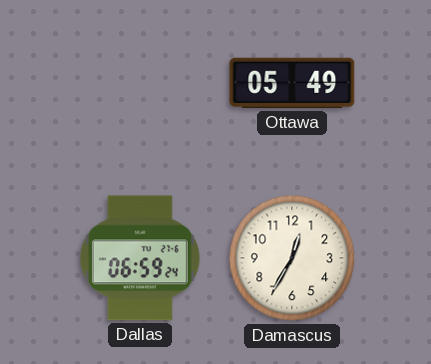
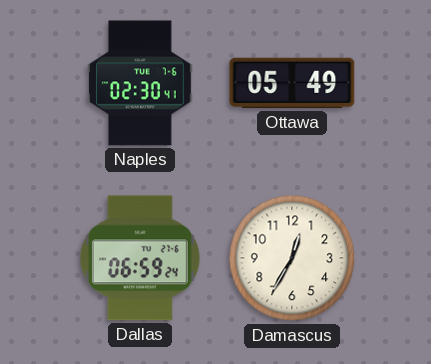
Naples: none -> 02:30
